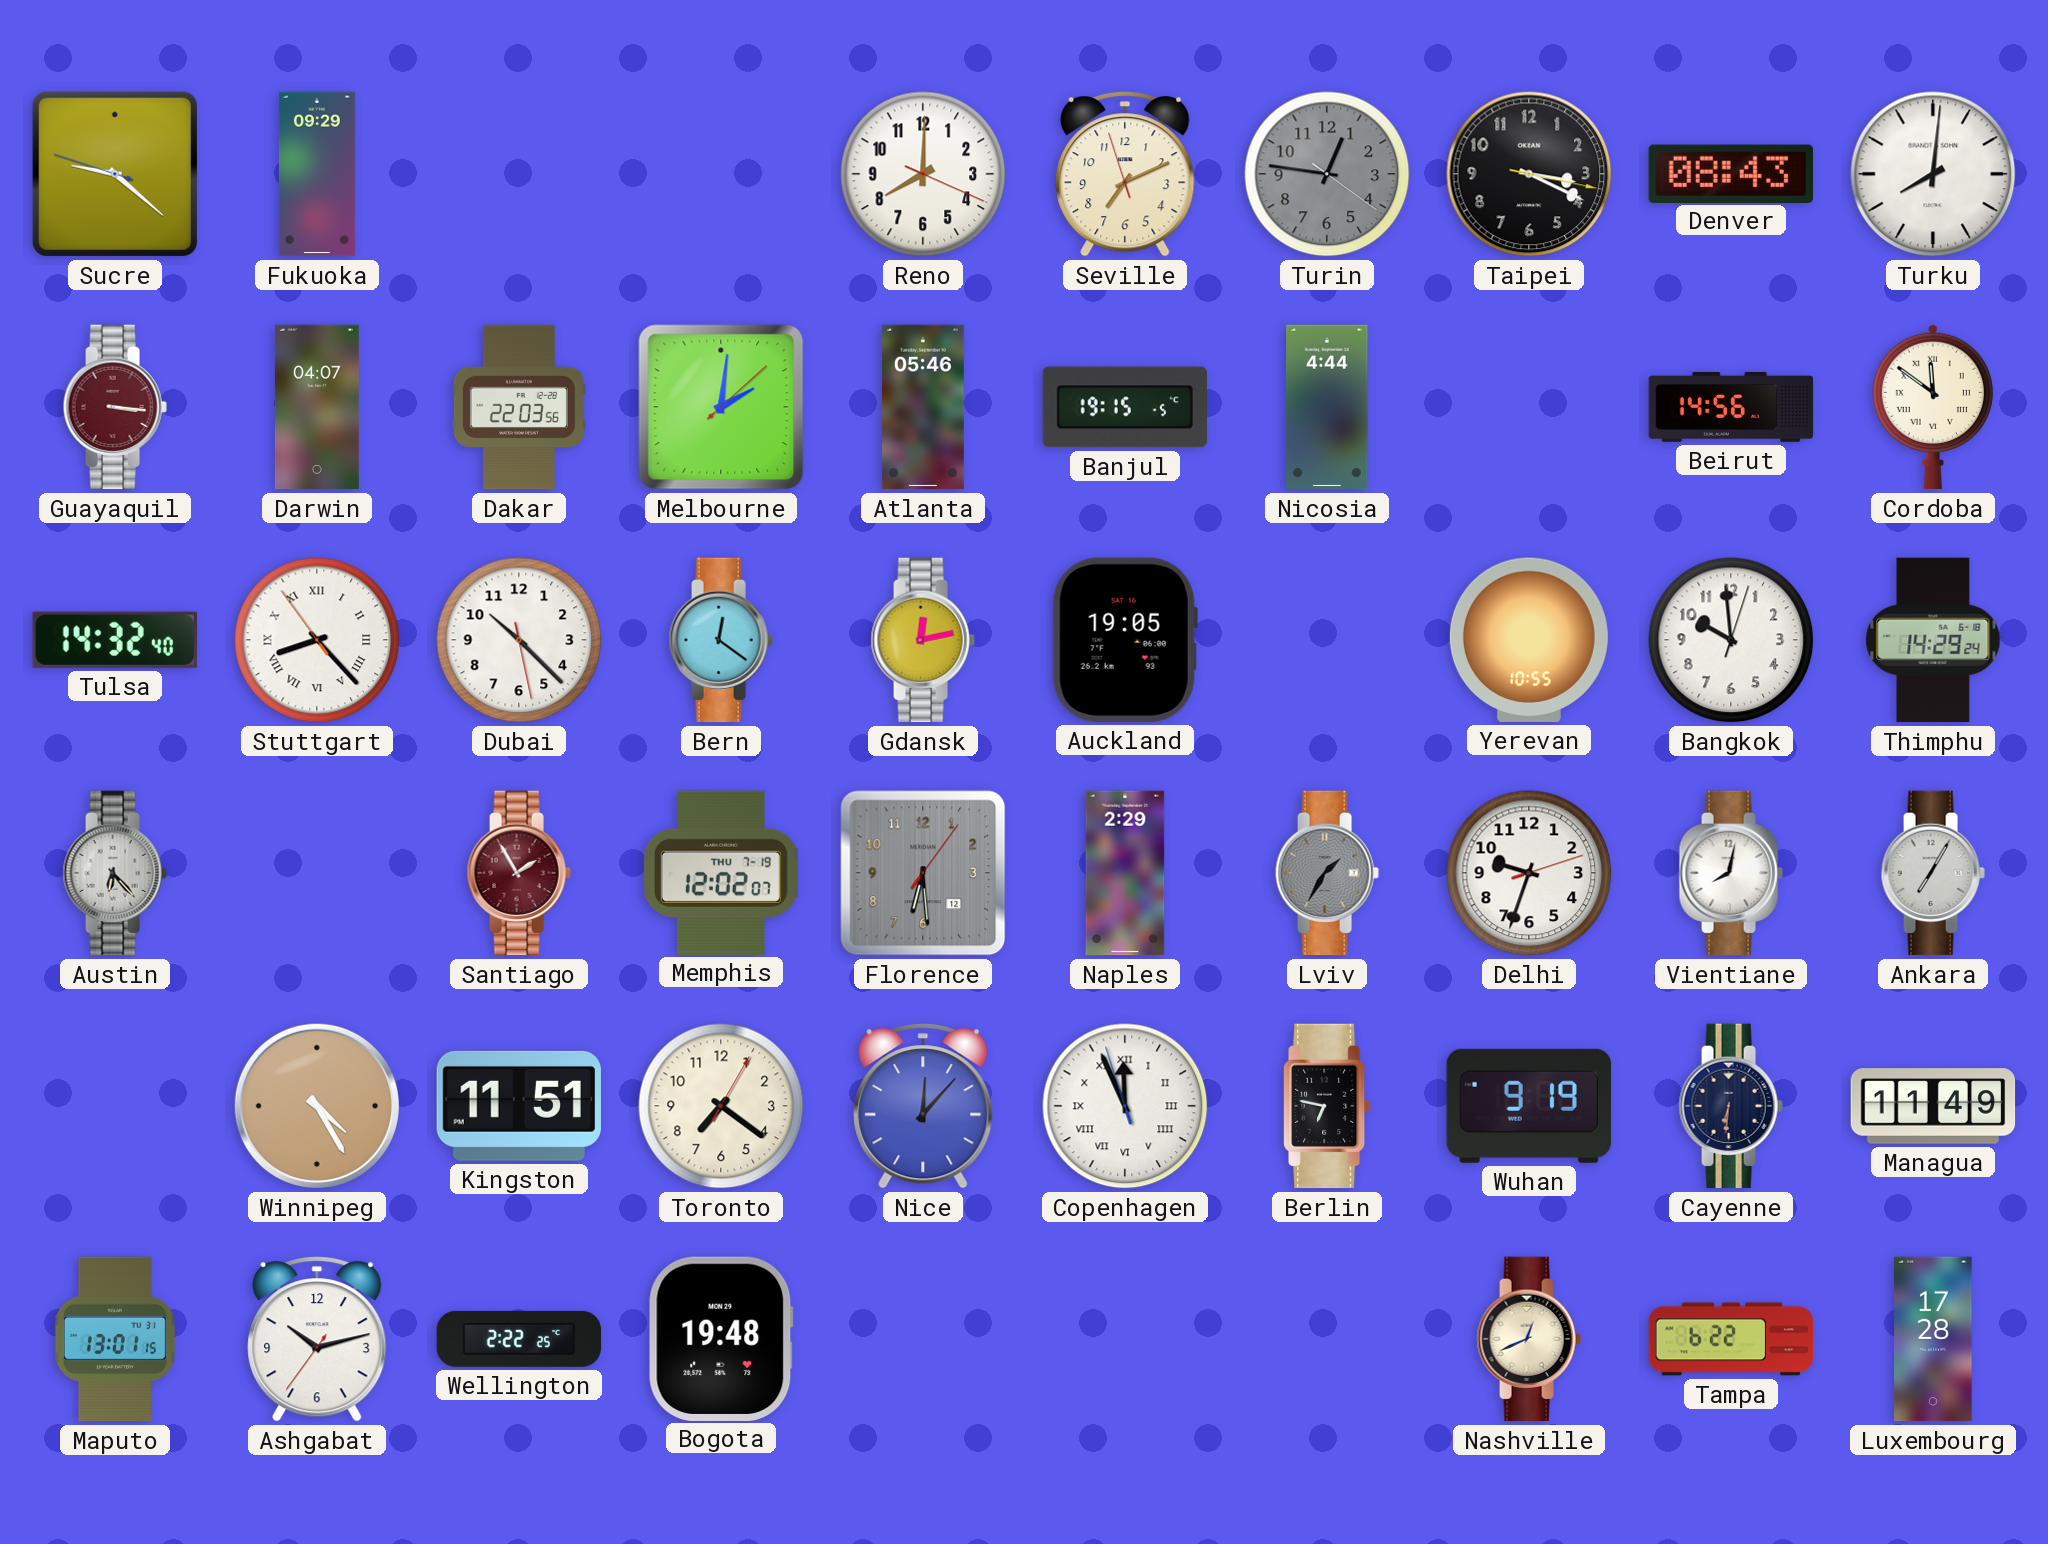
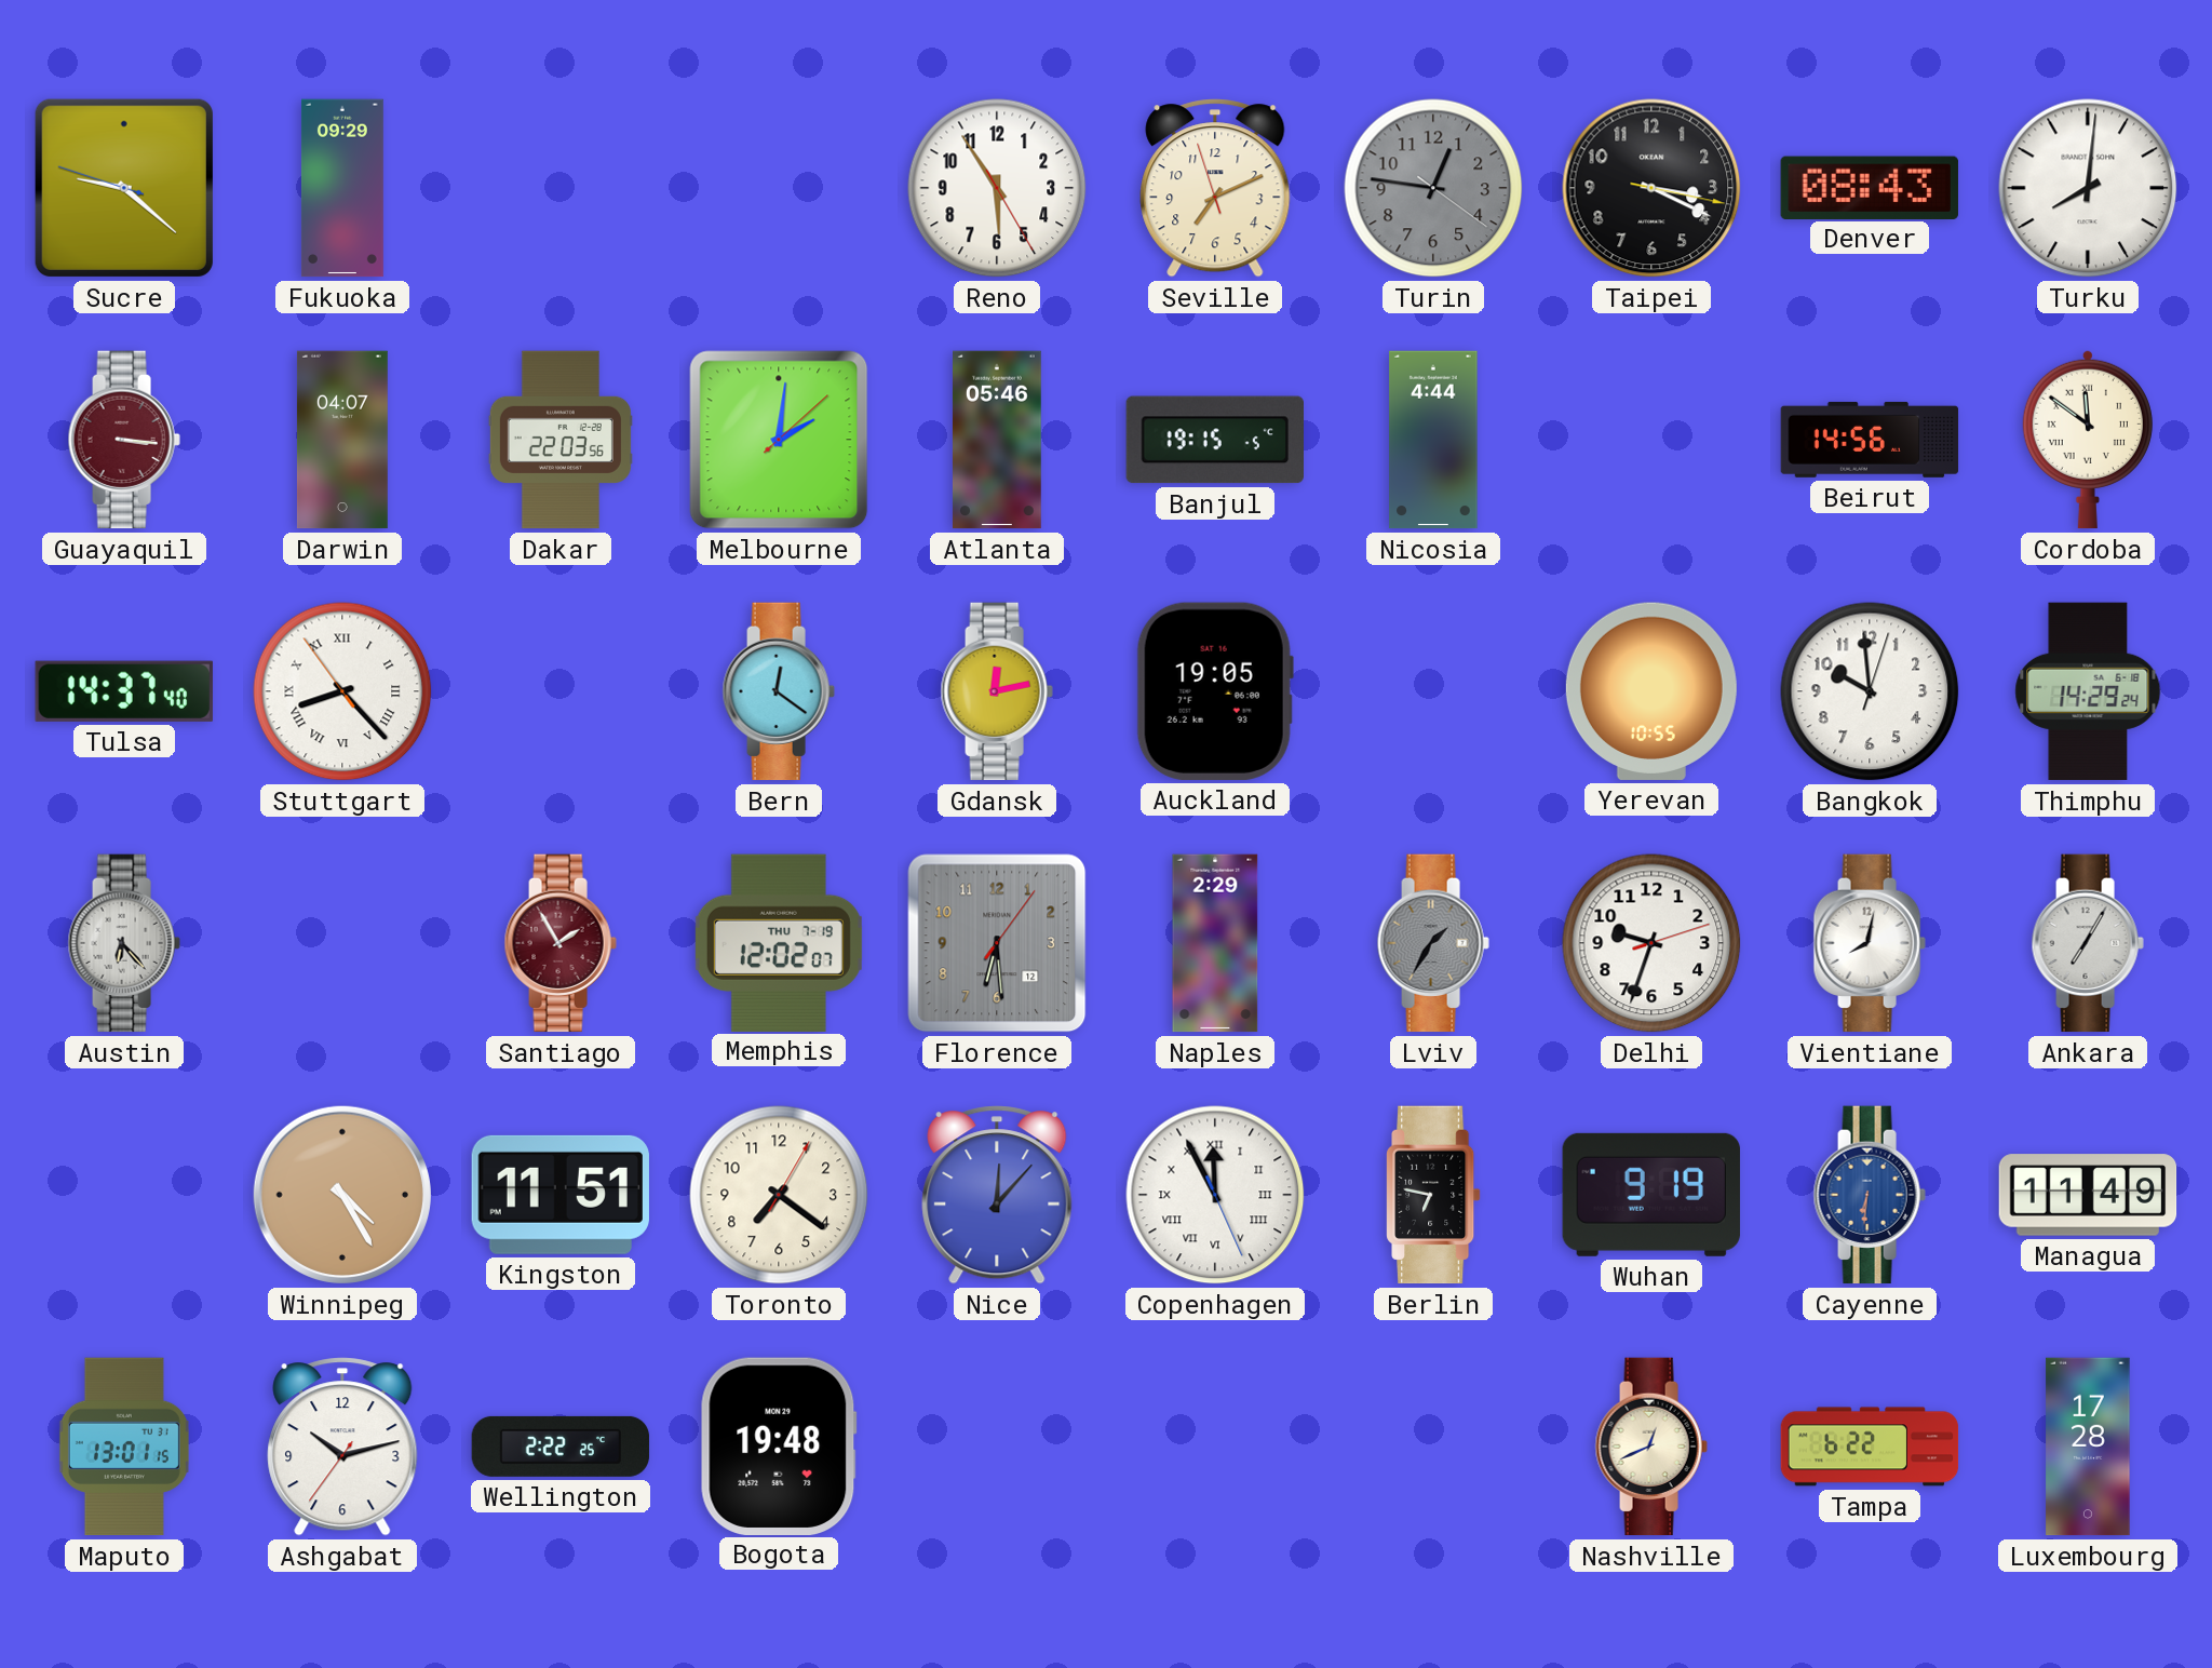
Reno: 8:00 -> 5:54
Tulsa: 14:32 -> 14:37
Dubai: 10:22 -> none
Copenhagen: 11:55:57 -> 11:55:26
Cayenne dial: navy -> blue
